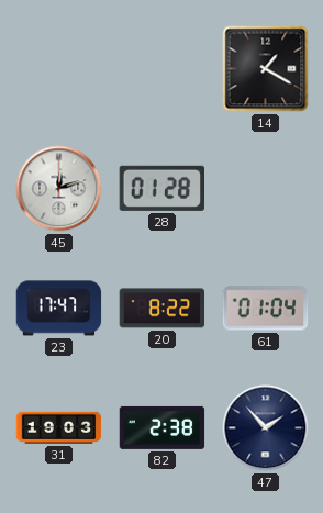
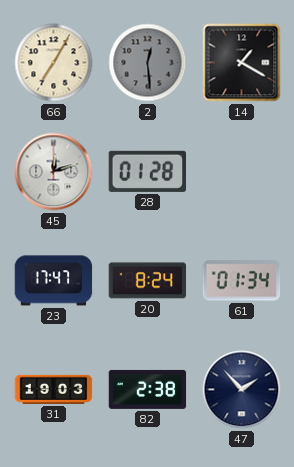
66: none -> 7:05
2: none -> 12:29
20: 8:22 -> 8:24
61: 01:04 -> 01:34
